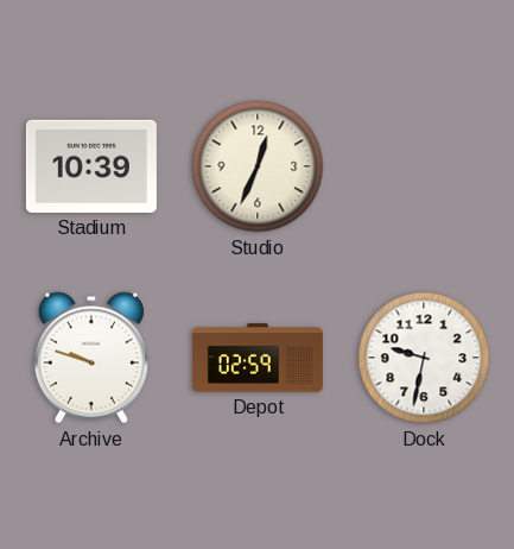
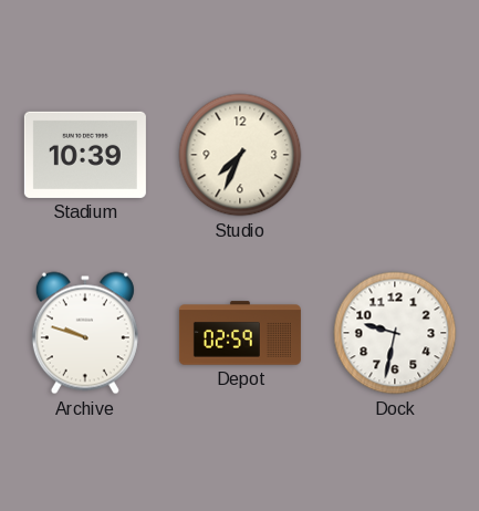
Studio: 12:34 -> 7:34
